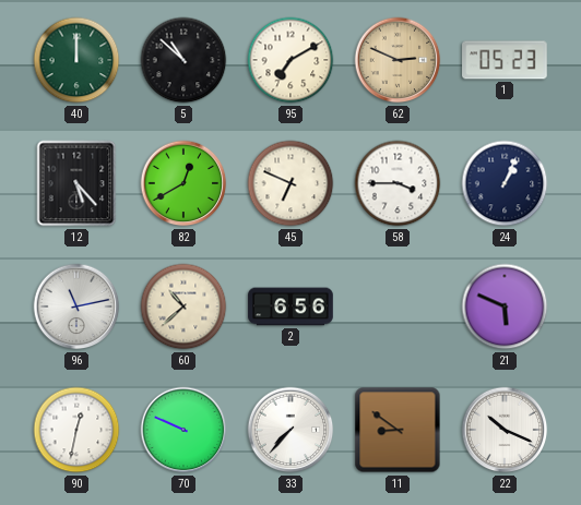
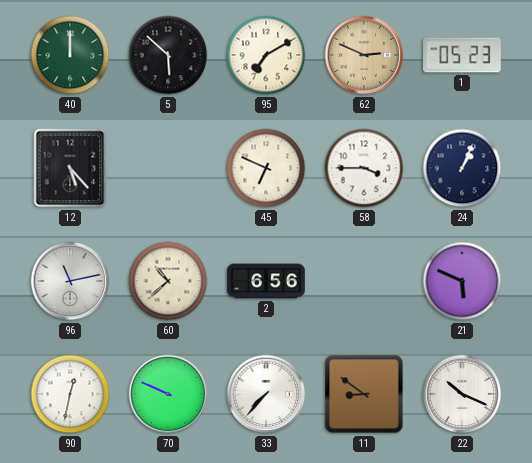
5: 10:52 -> 5:52
82: 12:40 -> none
